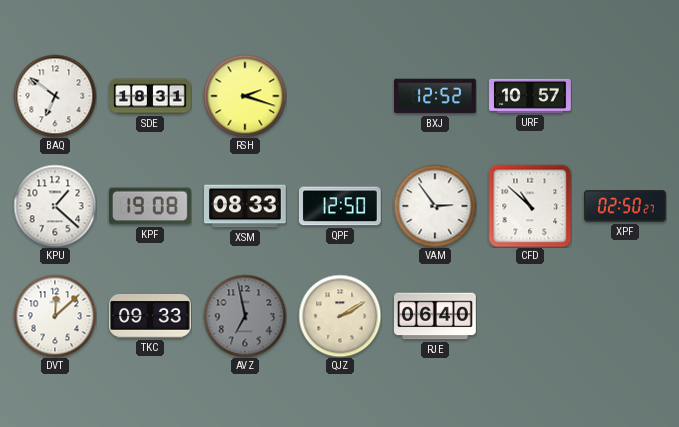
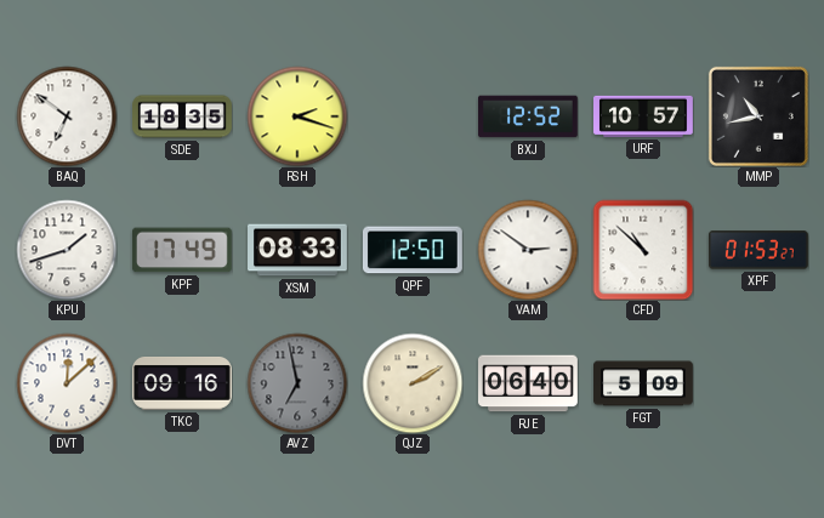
SDE: 18:31 -> 18:35
MMP: none -> 10:43
KPU: 1:22 -> 1:42
KPF: 19:08 -> 17:49
VAM: 2:54 -> 2:51
XPF: 02:50 -> 01:53
TKC: 09:33 -> 09:16
FGT: none -> 5:09
